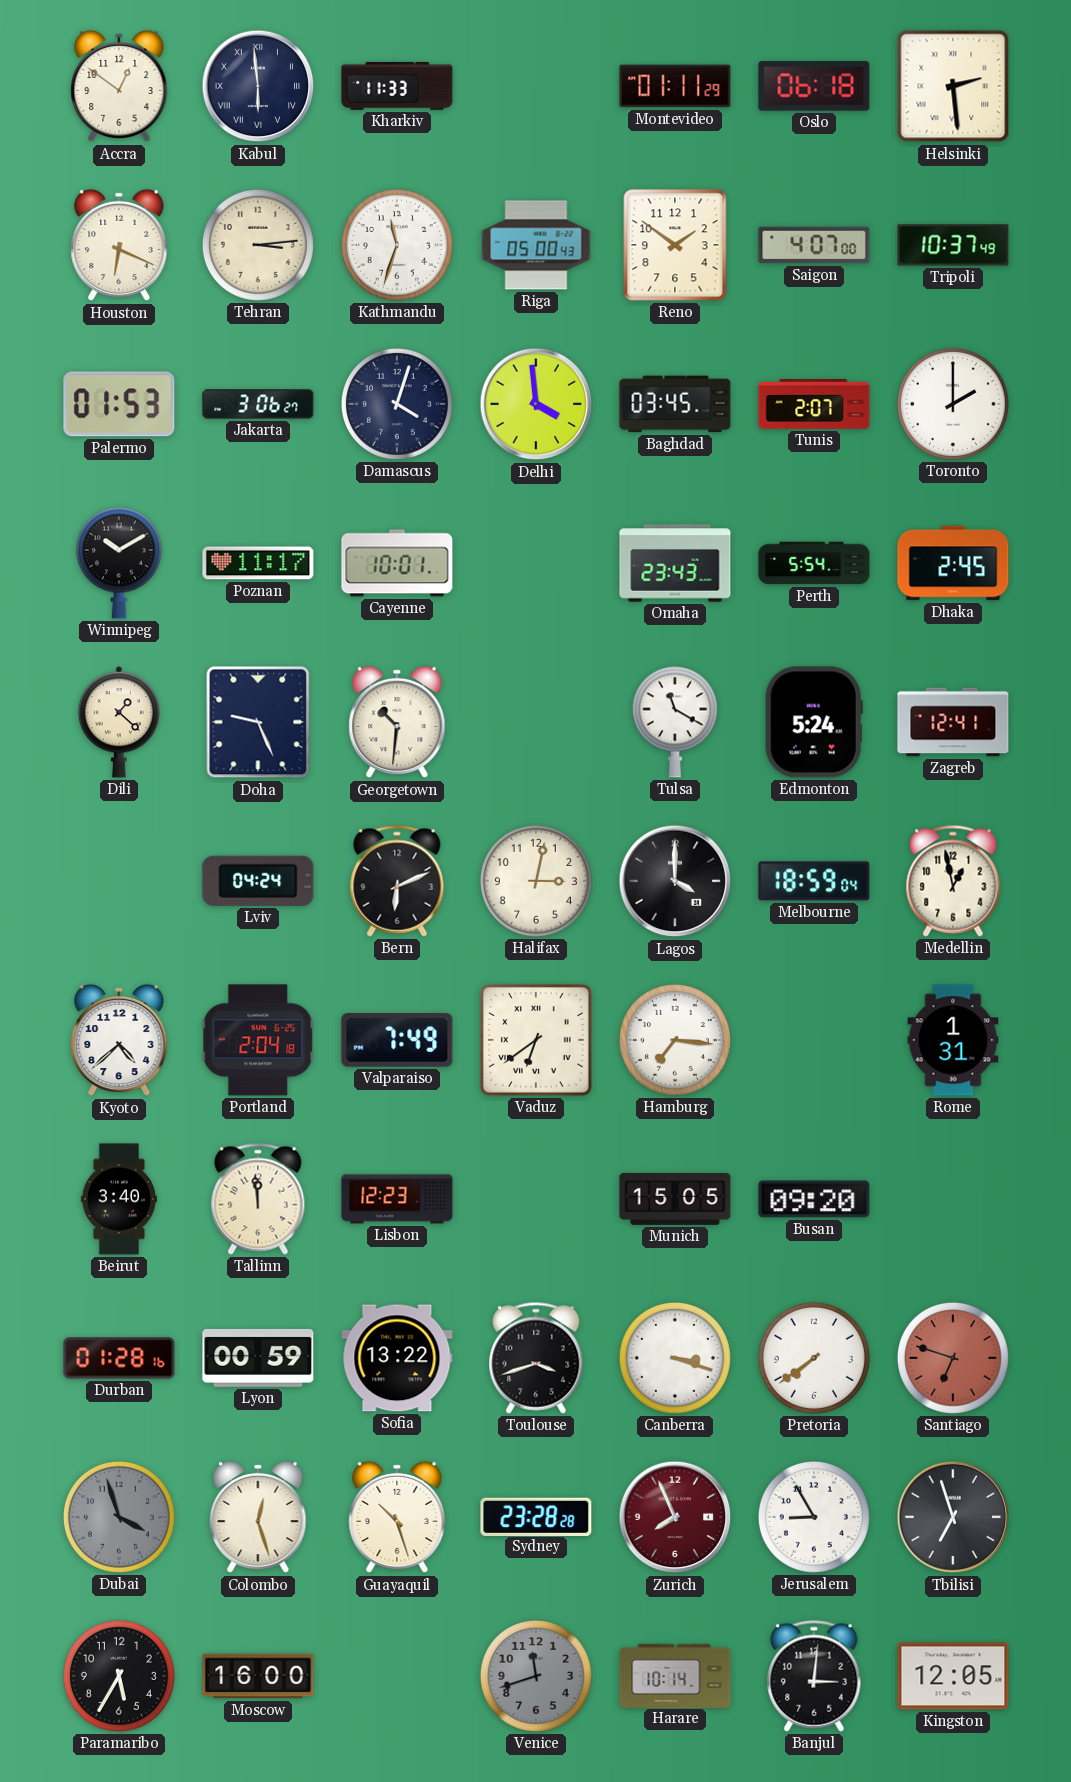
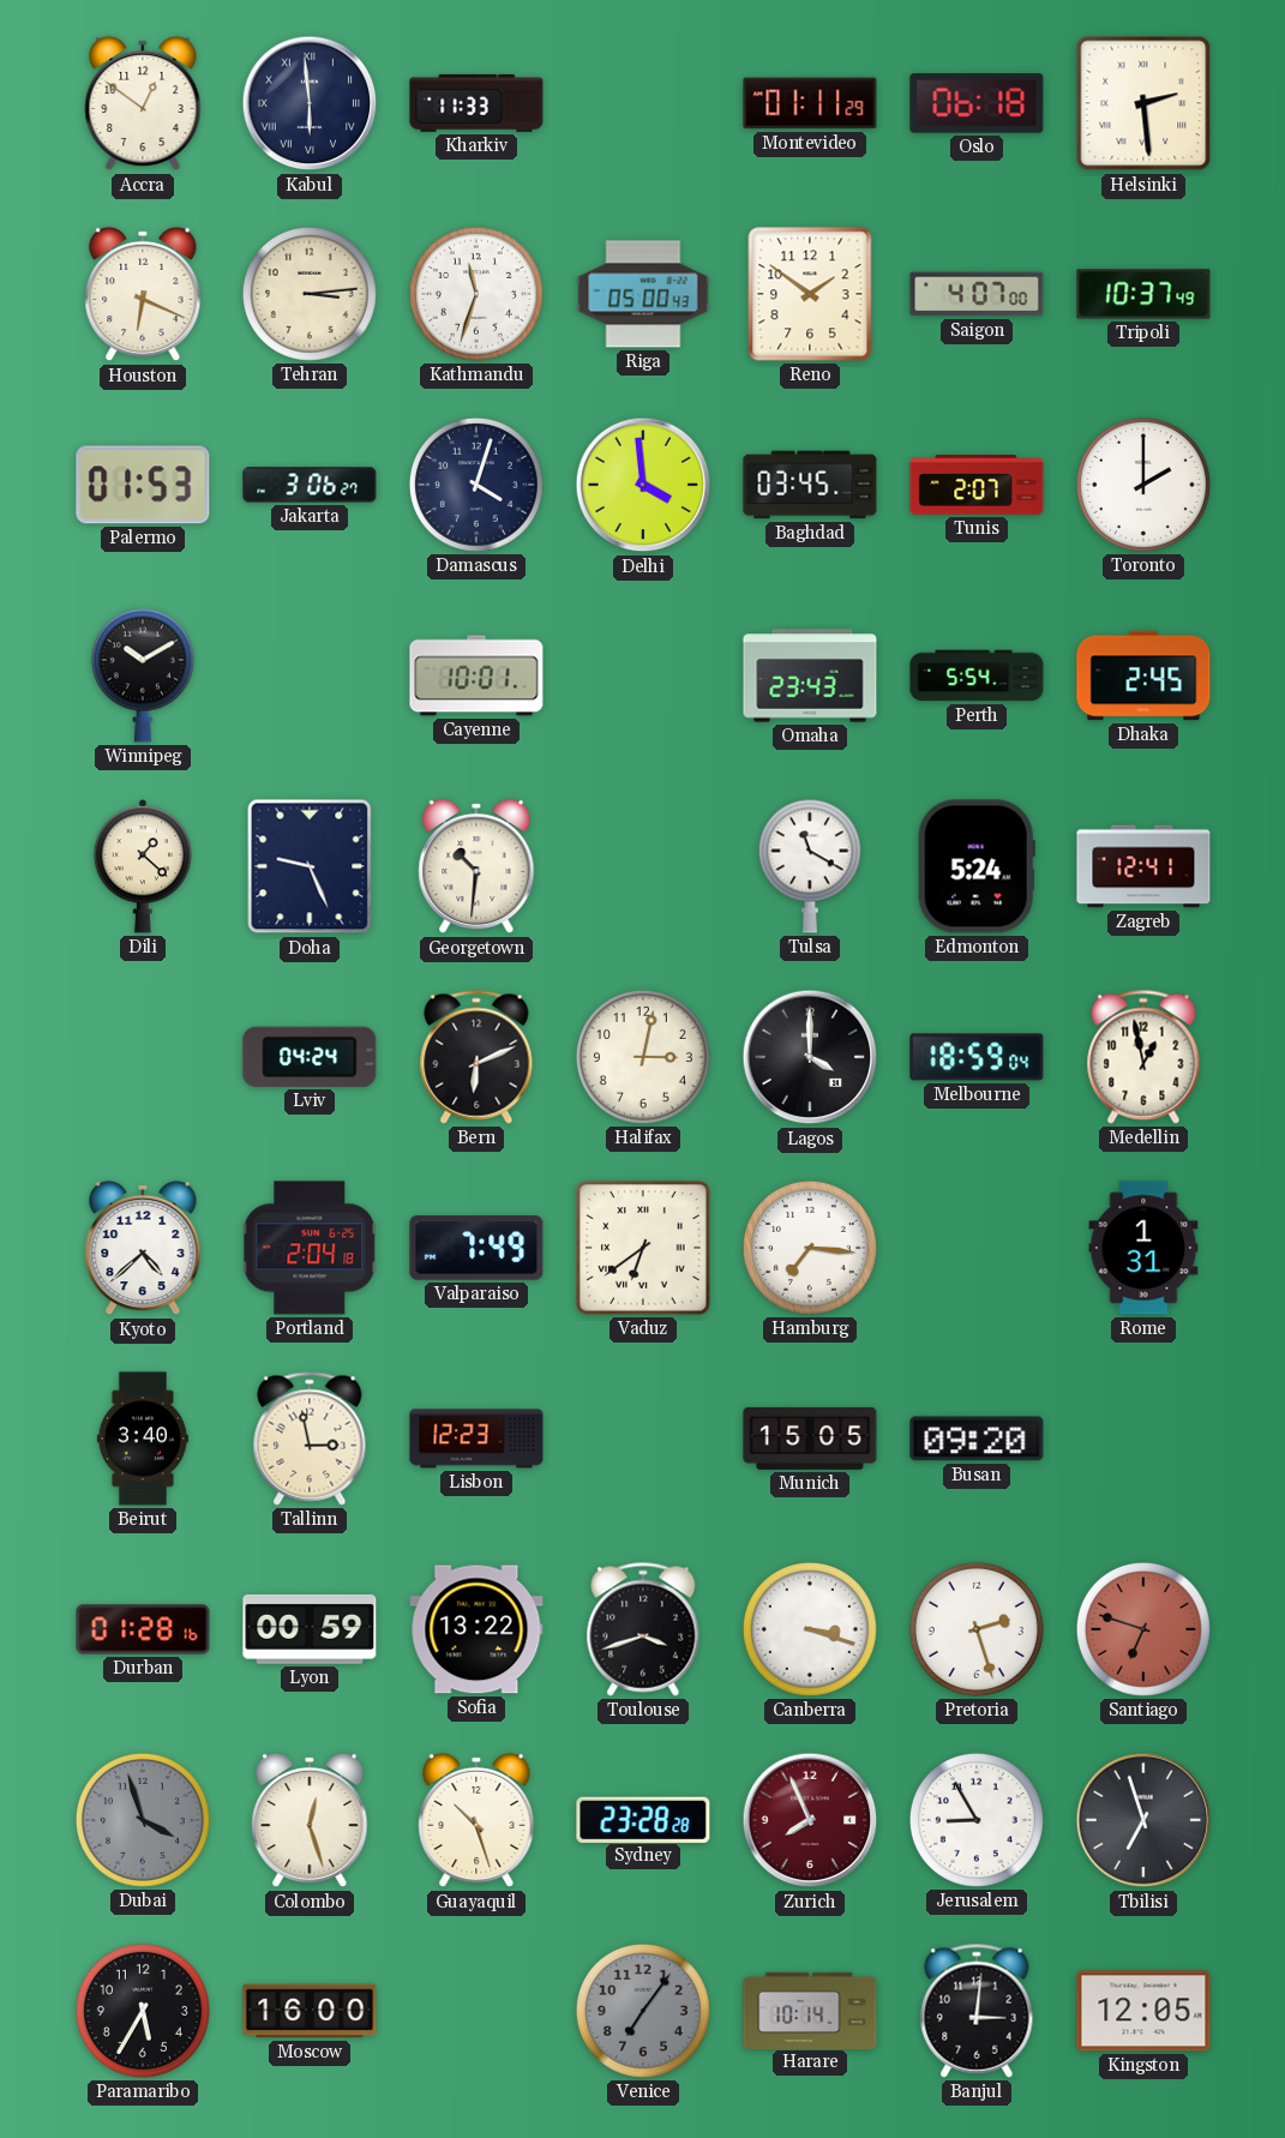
Poznan: 11:17 -> none
Tallinn: 11:59 -> 2:58
Pretoria: 7:39 -> 2:27
Venice: 11:42 -> 7:06
